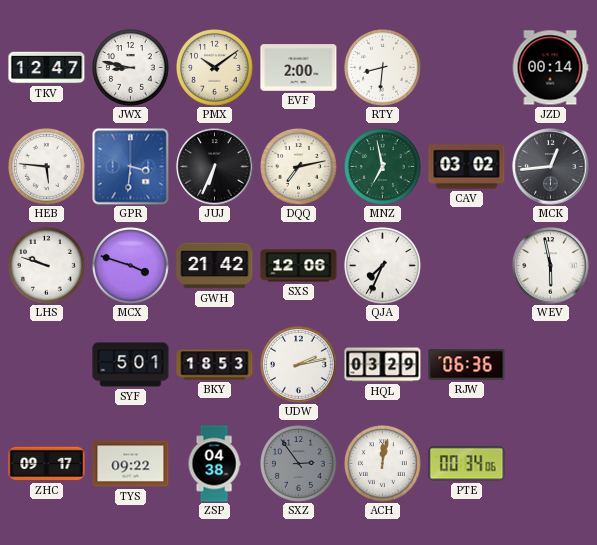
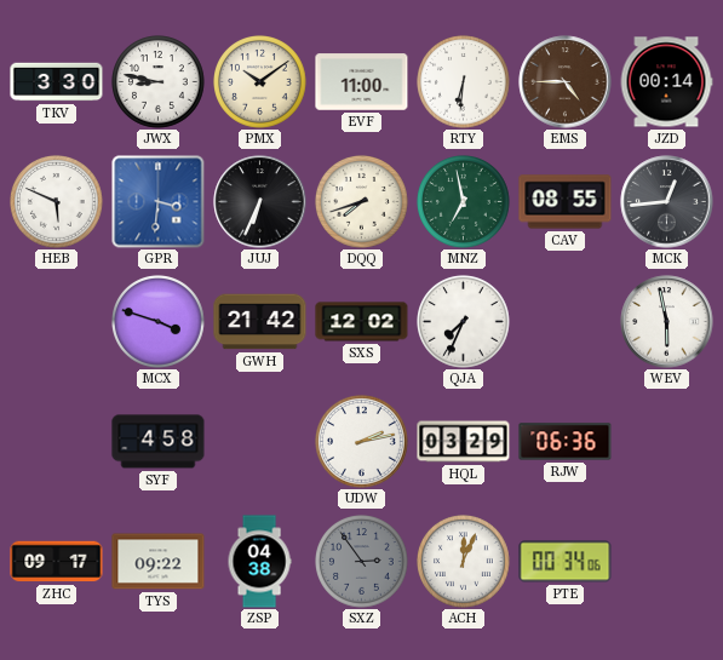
TKV: 12:47 -> 3:30
EVF: 2:00 -> 11:00
RTY: 8:31 -> 6:31
EMS: none -> 4:45
HEB: 5:46 -> 5:49
DQQ: 7:13 -> 7:42
CAV: 03:02 -> 08:55
LHS: 9:48 -> none
SXS: 12:06 -> 12:02
SYF: 5:01 -> 4:58
BKY: 18:53 -> none
ACH: 12:02 -> 12:04
